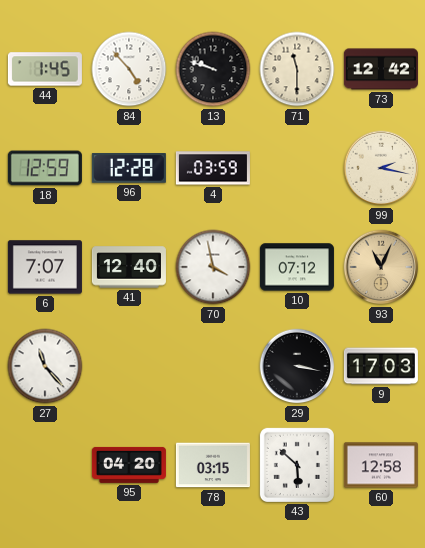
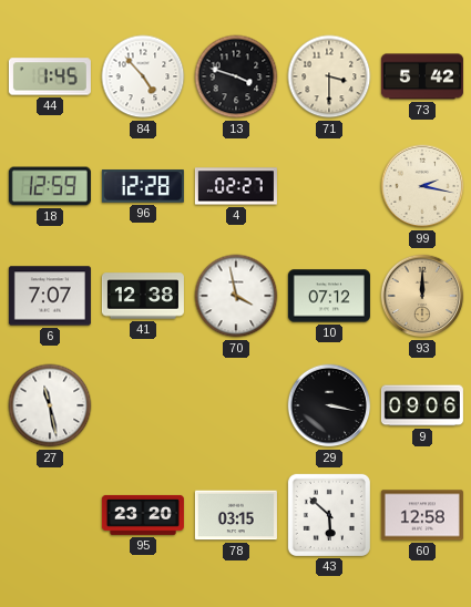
13: 9:48 -> 3:48
71: 11:30 -> 3:30
73: 12:42 -> 5:42
4: 03:59 -> 02:27
41: 12:40 -> 12:38
93: 11:04 -> 12:00
27: 11:23 -> 11:28
9: 17:03 -> 09:06
95: 04:20 -> 23:20
